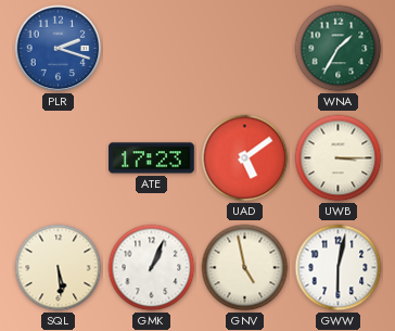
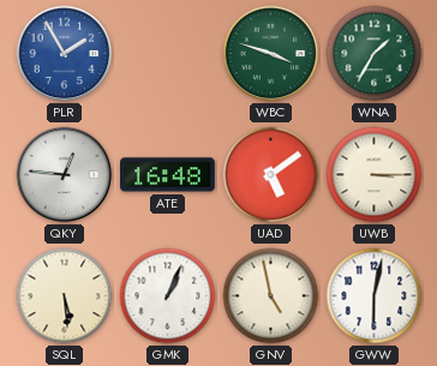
PLR: 2:18 -> 1:55
WBC: none -> 3:48
QKY: none -> 12:46
ATE: 17:23 -> 16:48
